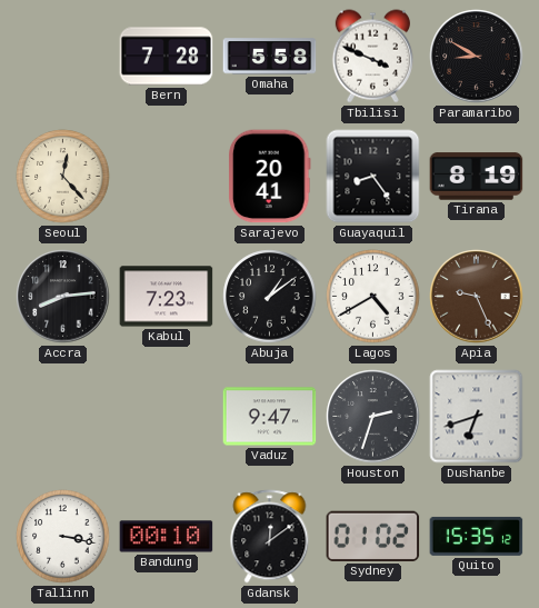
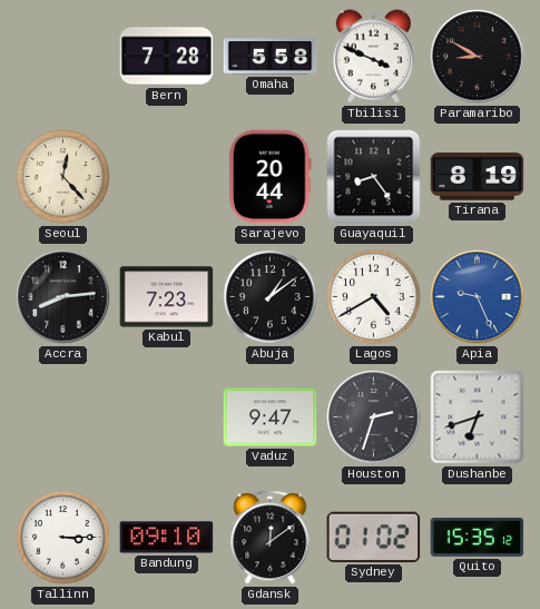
Sarajevo: 20:41 -> 20:44
Apia dial: brown -> blue
Tallinn: 3:17 -> 3:15
Bandung: 00:10 -> 09:10
